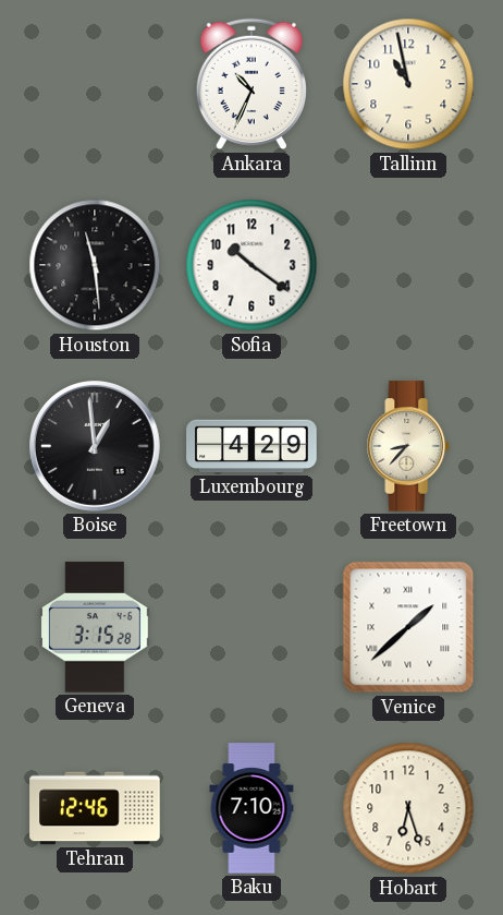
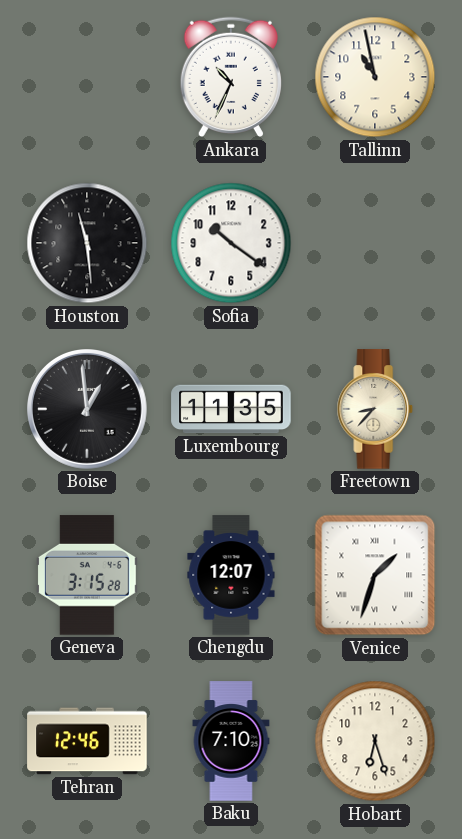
Luxembourg: 4:29 -> 11:35
Chengdu: none -> 12:07
Venice: 1:38 -> 1:33
